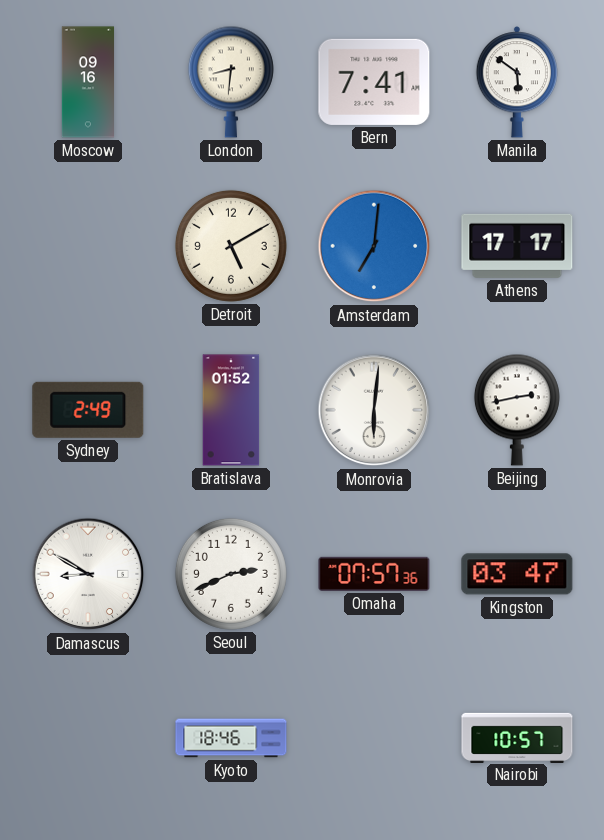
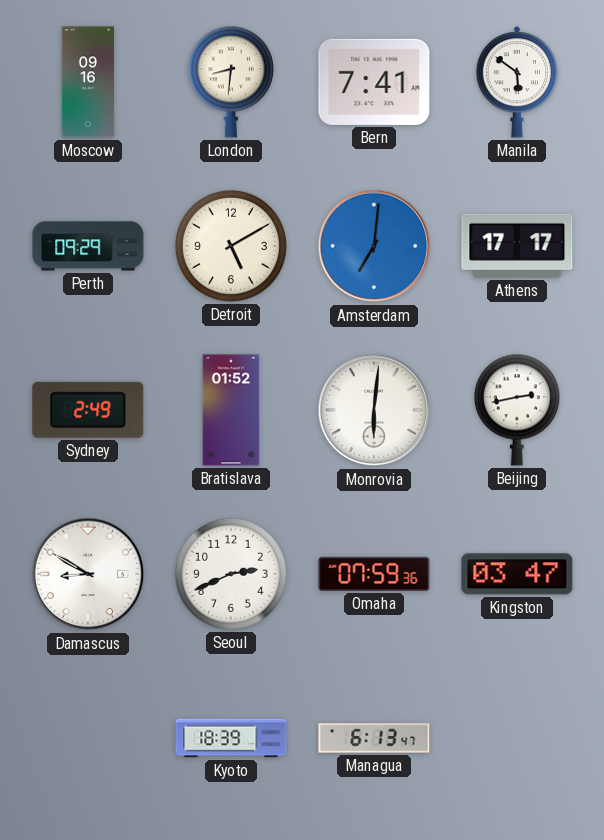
Perth: none -> 09:29
Omaha: 07:57 -> 07:59
Kyoto: 18:46 -> 18:39
Managua: none -> 6:13
Nairobi: 10:57 -> none
